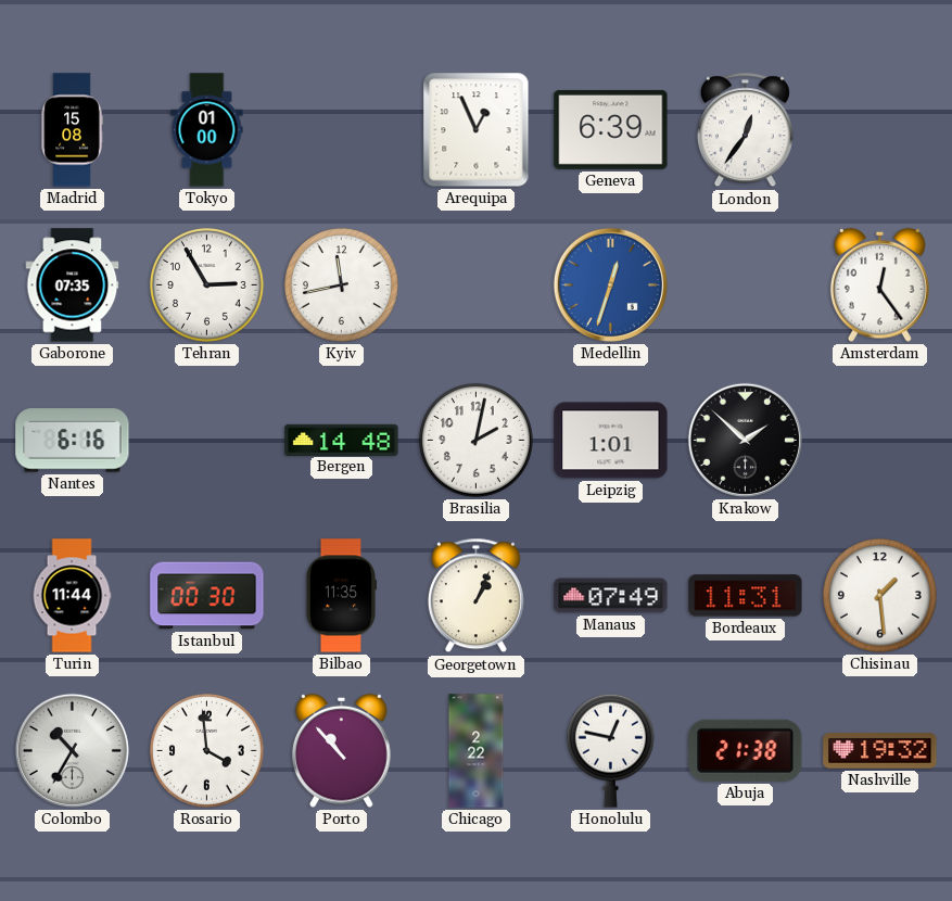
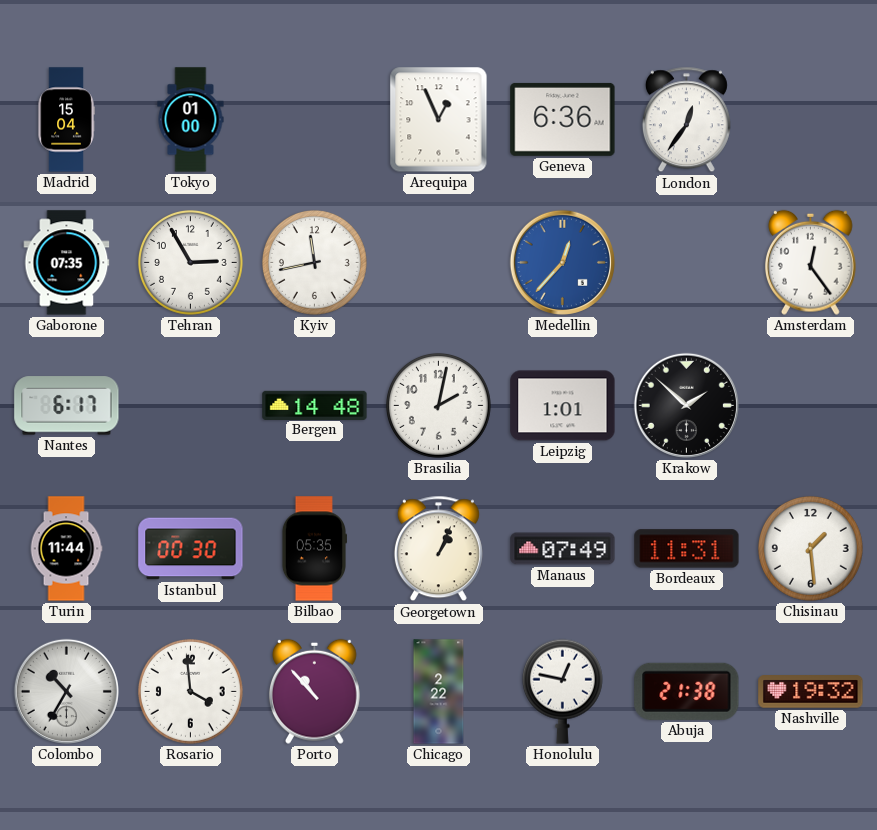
Madrid: 15:08 -> 15:04
Geneva: 6:39 -> 6:36
Medellin: 12:33 -> 12:37
Nantes: 6:16 -> 6:17
Bilbao: 11:35 -> 05:35
